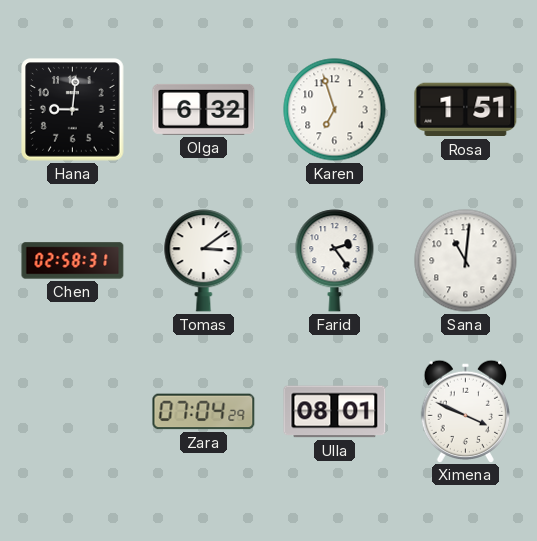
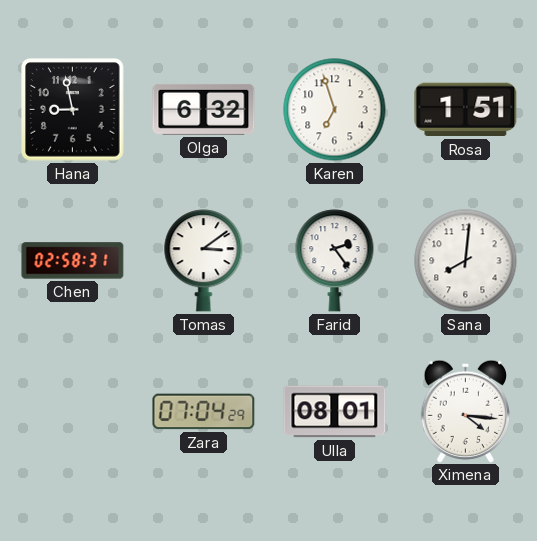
Hana: 9:01 -> 8:58
Sana: 11:01 -> 8:01
Ximena: 3:49 -> 4:16
